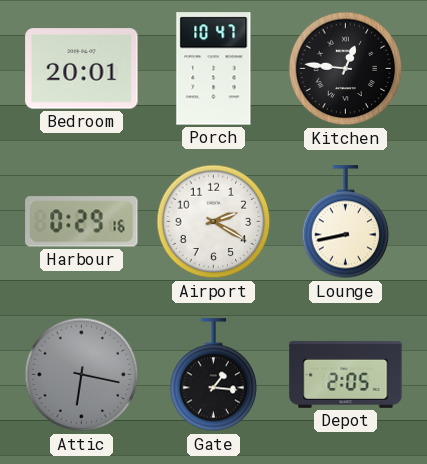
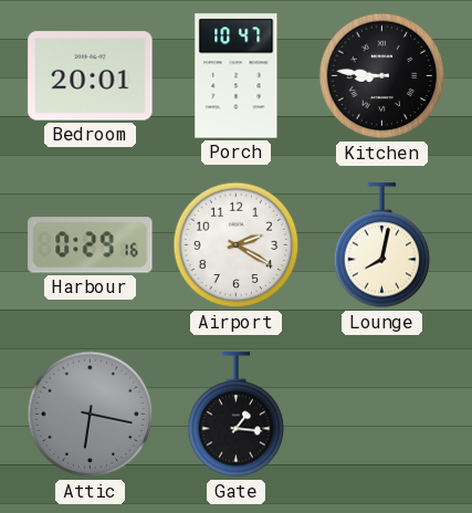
Kitchen: 12:46 -> 8:46
Lounge: 8:43 -> 8:02
Depot: 2:05 -> none
